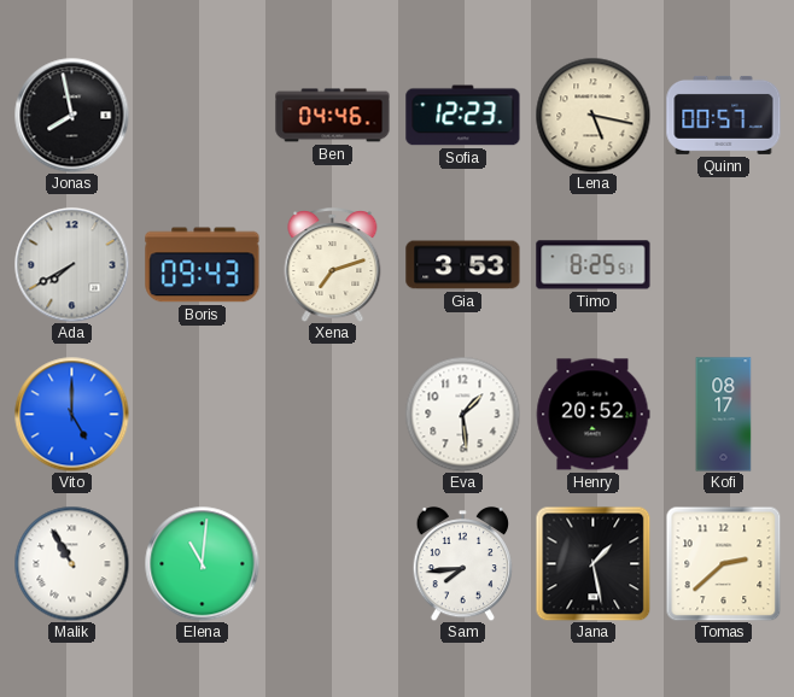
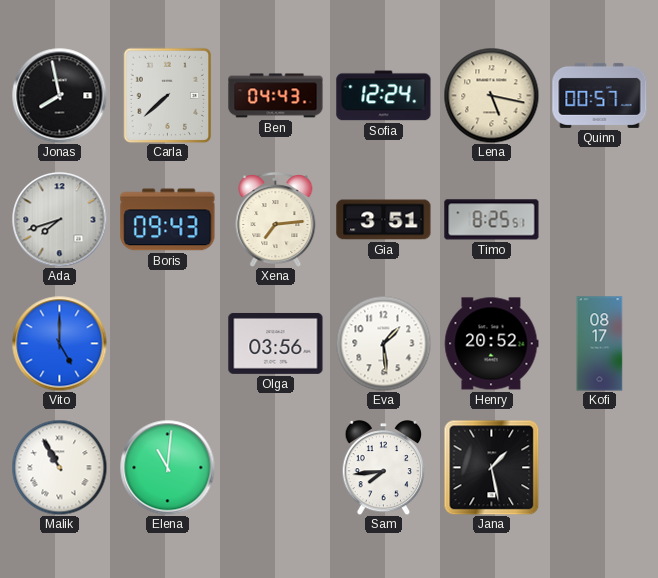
Carla: none -> 7:38
Ben: 04:46 -> 04:43
Sofia: 12:23 -> 12:24
Ada: 7:40 -> 7:42
Xena: 7:12 -> 7:14
Gia: 3:53 -> 3:51
Olga: none -> 03:56
Tomas: 2:38 -> none
